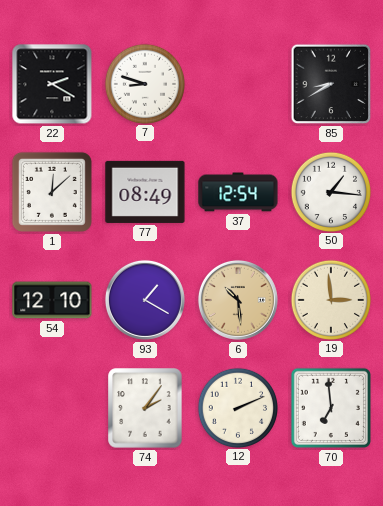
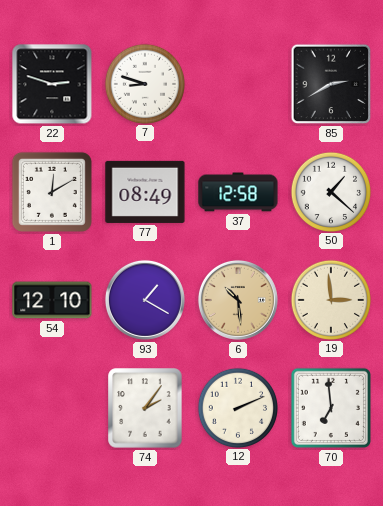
22: 2:20 -> 2:48
85: 8:40 -> 2:40
1: 12:08 -> 12:10
37: 12:54 -> 12:58
50: 1:16 -> 1:22
